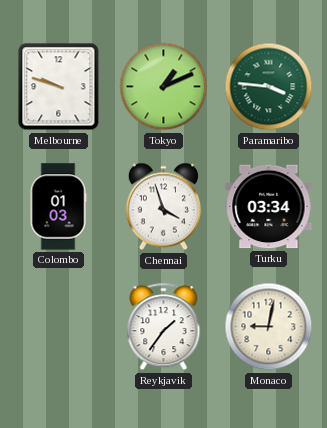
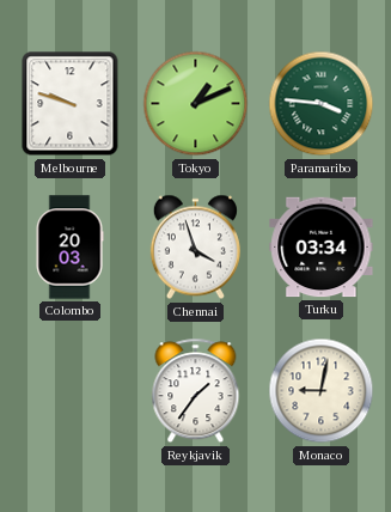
Colombo: 01:03 -> 20:03
